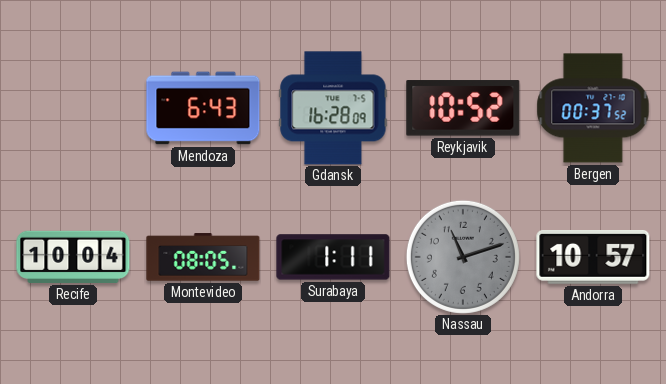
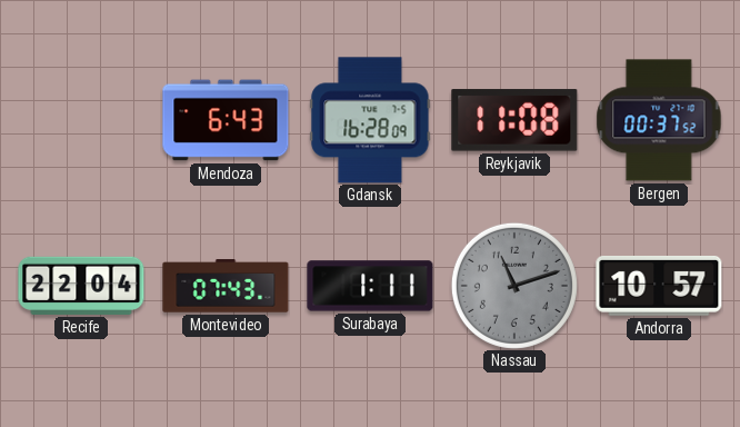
Reykjavik: 10:52 -> 11:08
Recife: 10:04 -> 22:04
Montevideo: 08:05 -> 07:43
